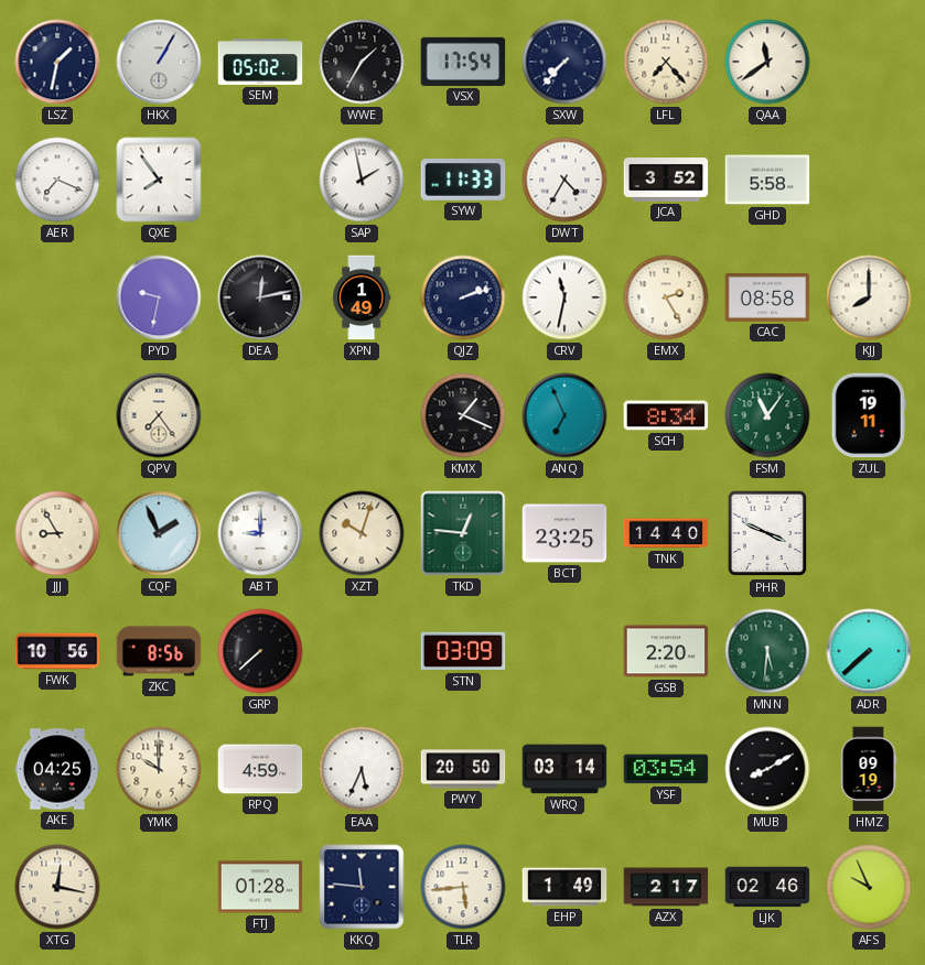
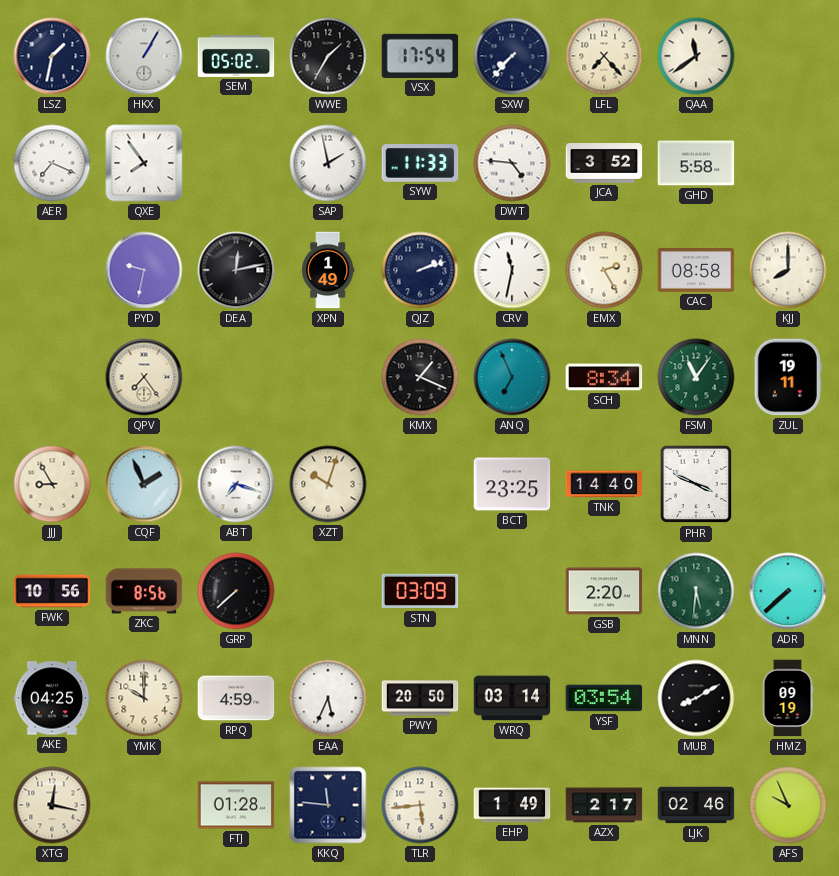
DWT: 4:35 -> 4:46
ABT: 9:00 -> 7:18
TKD: 12:46 -> none
